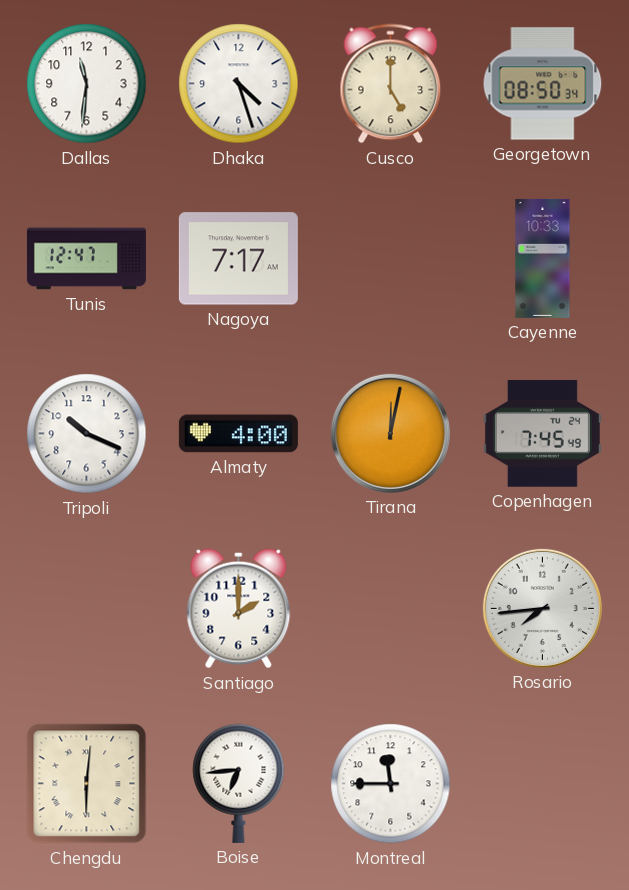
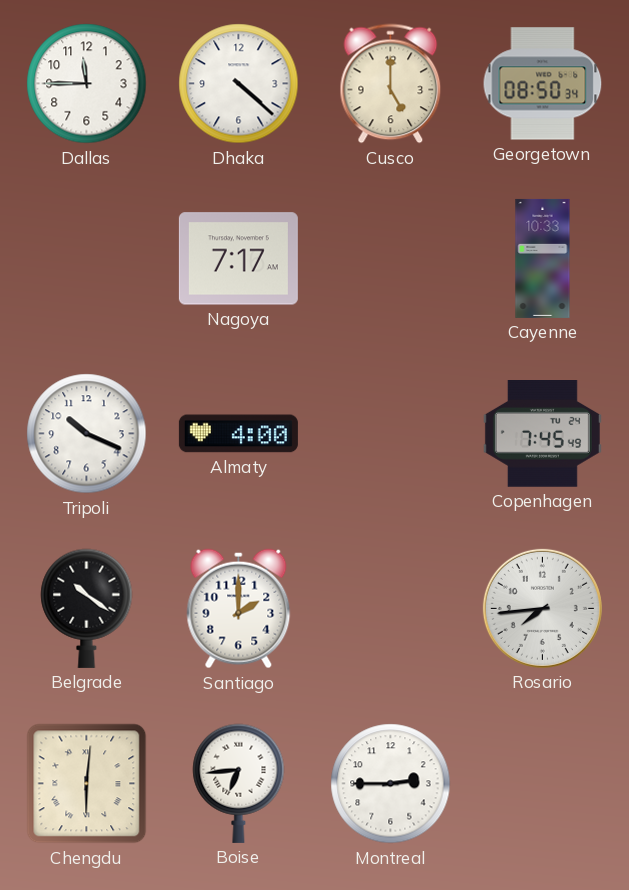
Dallas: 11:31 -> 11:45
Dhaka: 4:27 -> 4:22
Tunis: 12:47 -> none
Tirana: 12:02 -> none
Belgrade: none -> 10:21
Montreal: 11:45 -> 2:45
